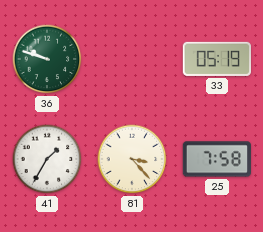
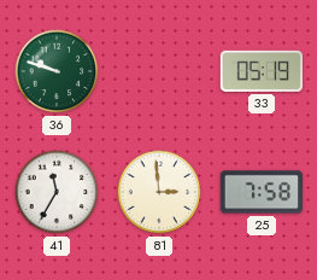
41: 1:35 -> 11:35
81: 3:23 -> 2:59
